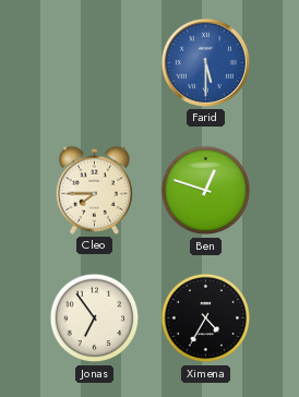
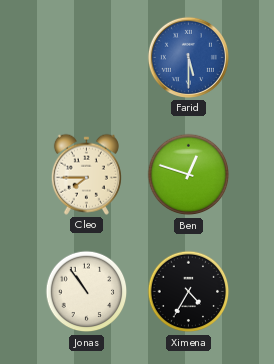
Jonas: 6:54 -> 10:54
